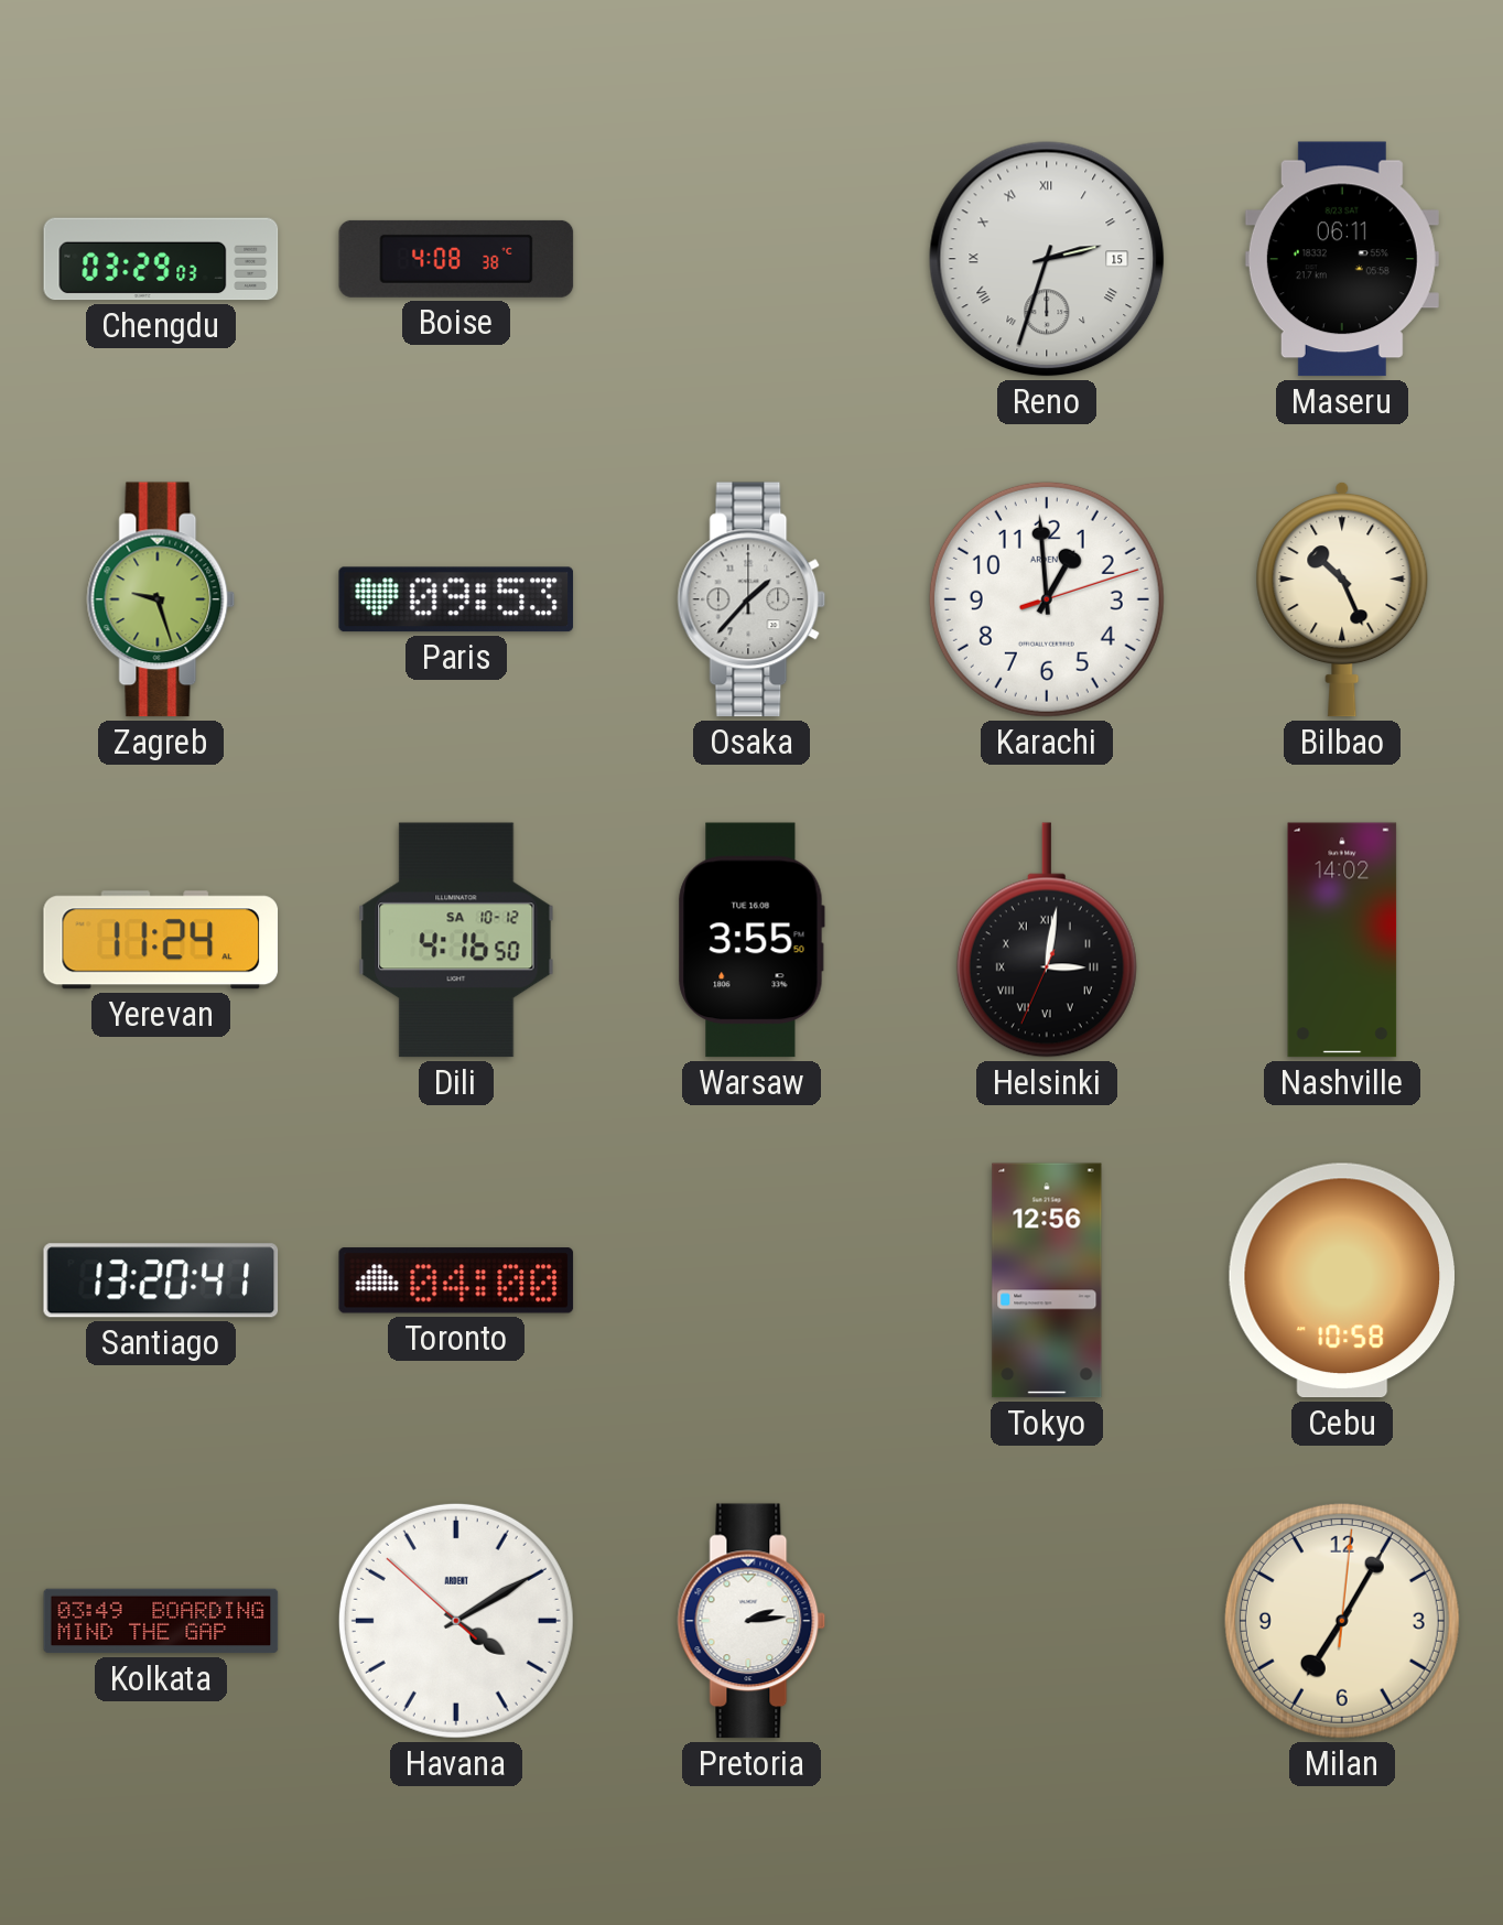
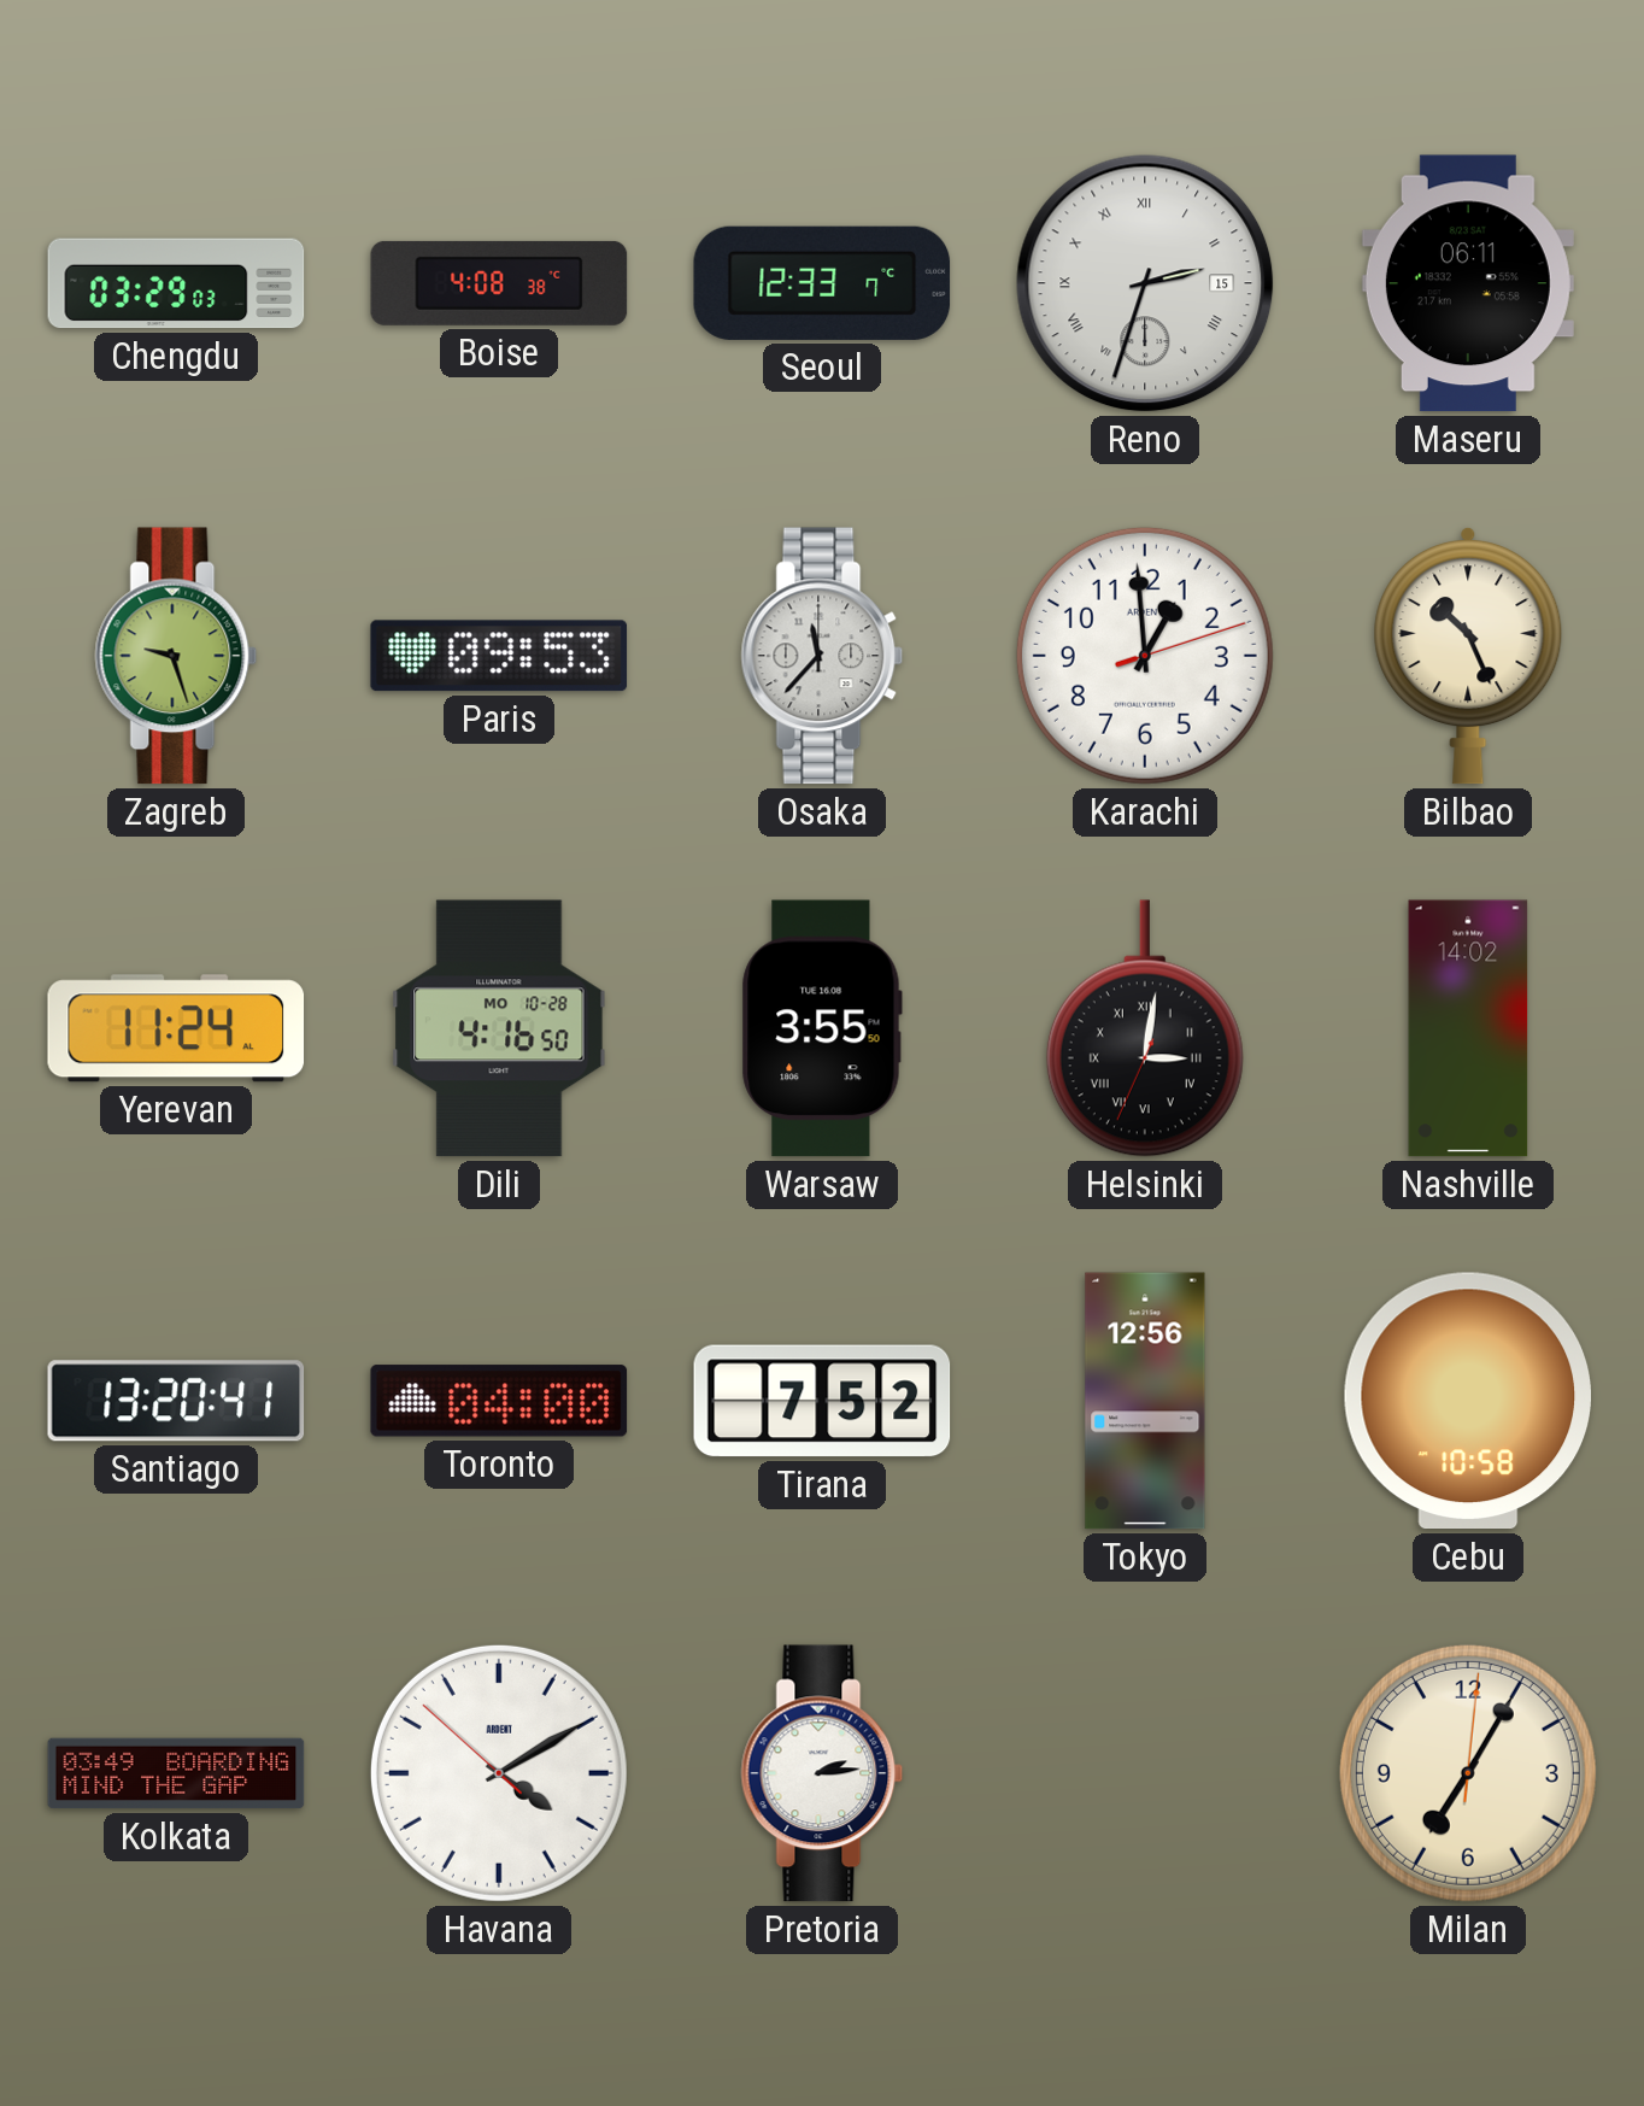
Seoul: none -> 12:33
Osaka: 1:37 -> 11:37
Dili date: SA 10-12 -> MO 10-28
Tirana: none -> 7:52
